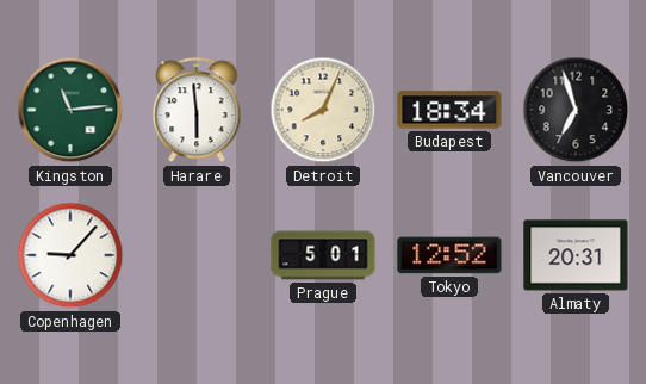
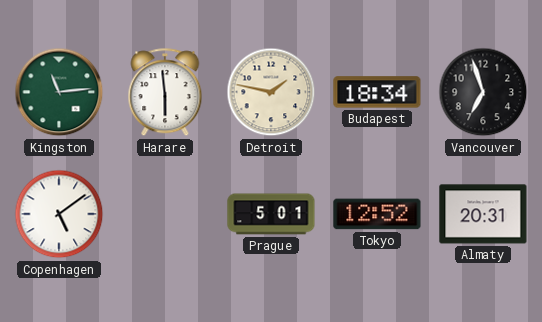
Detroit: 8:04 -> 1:47
Copenhagen: 9:07 -> 5:09
